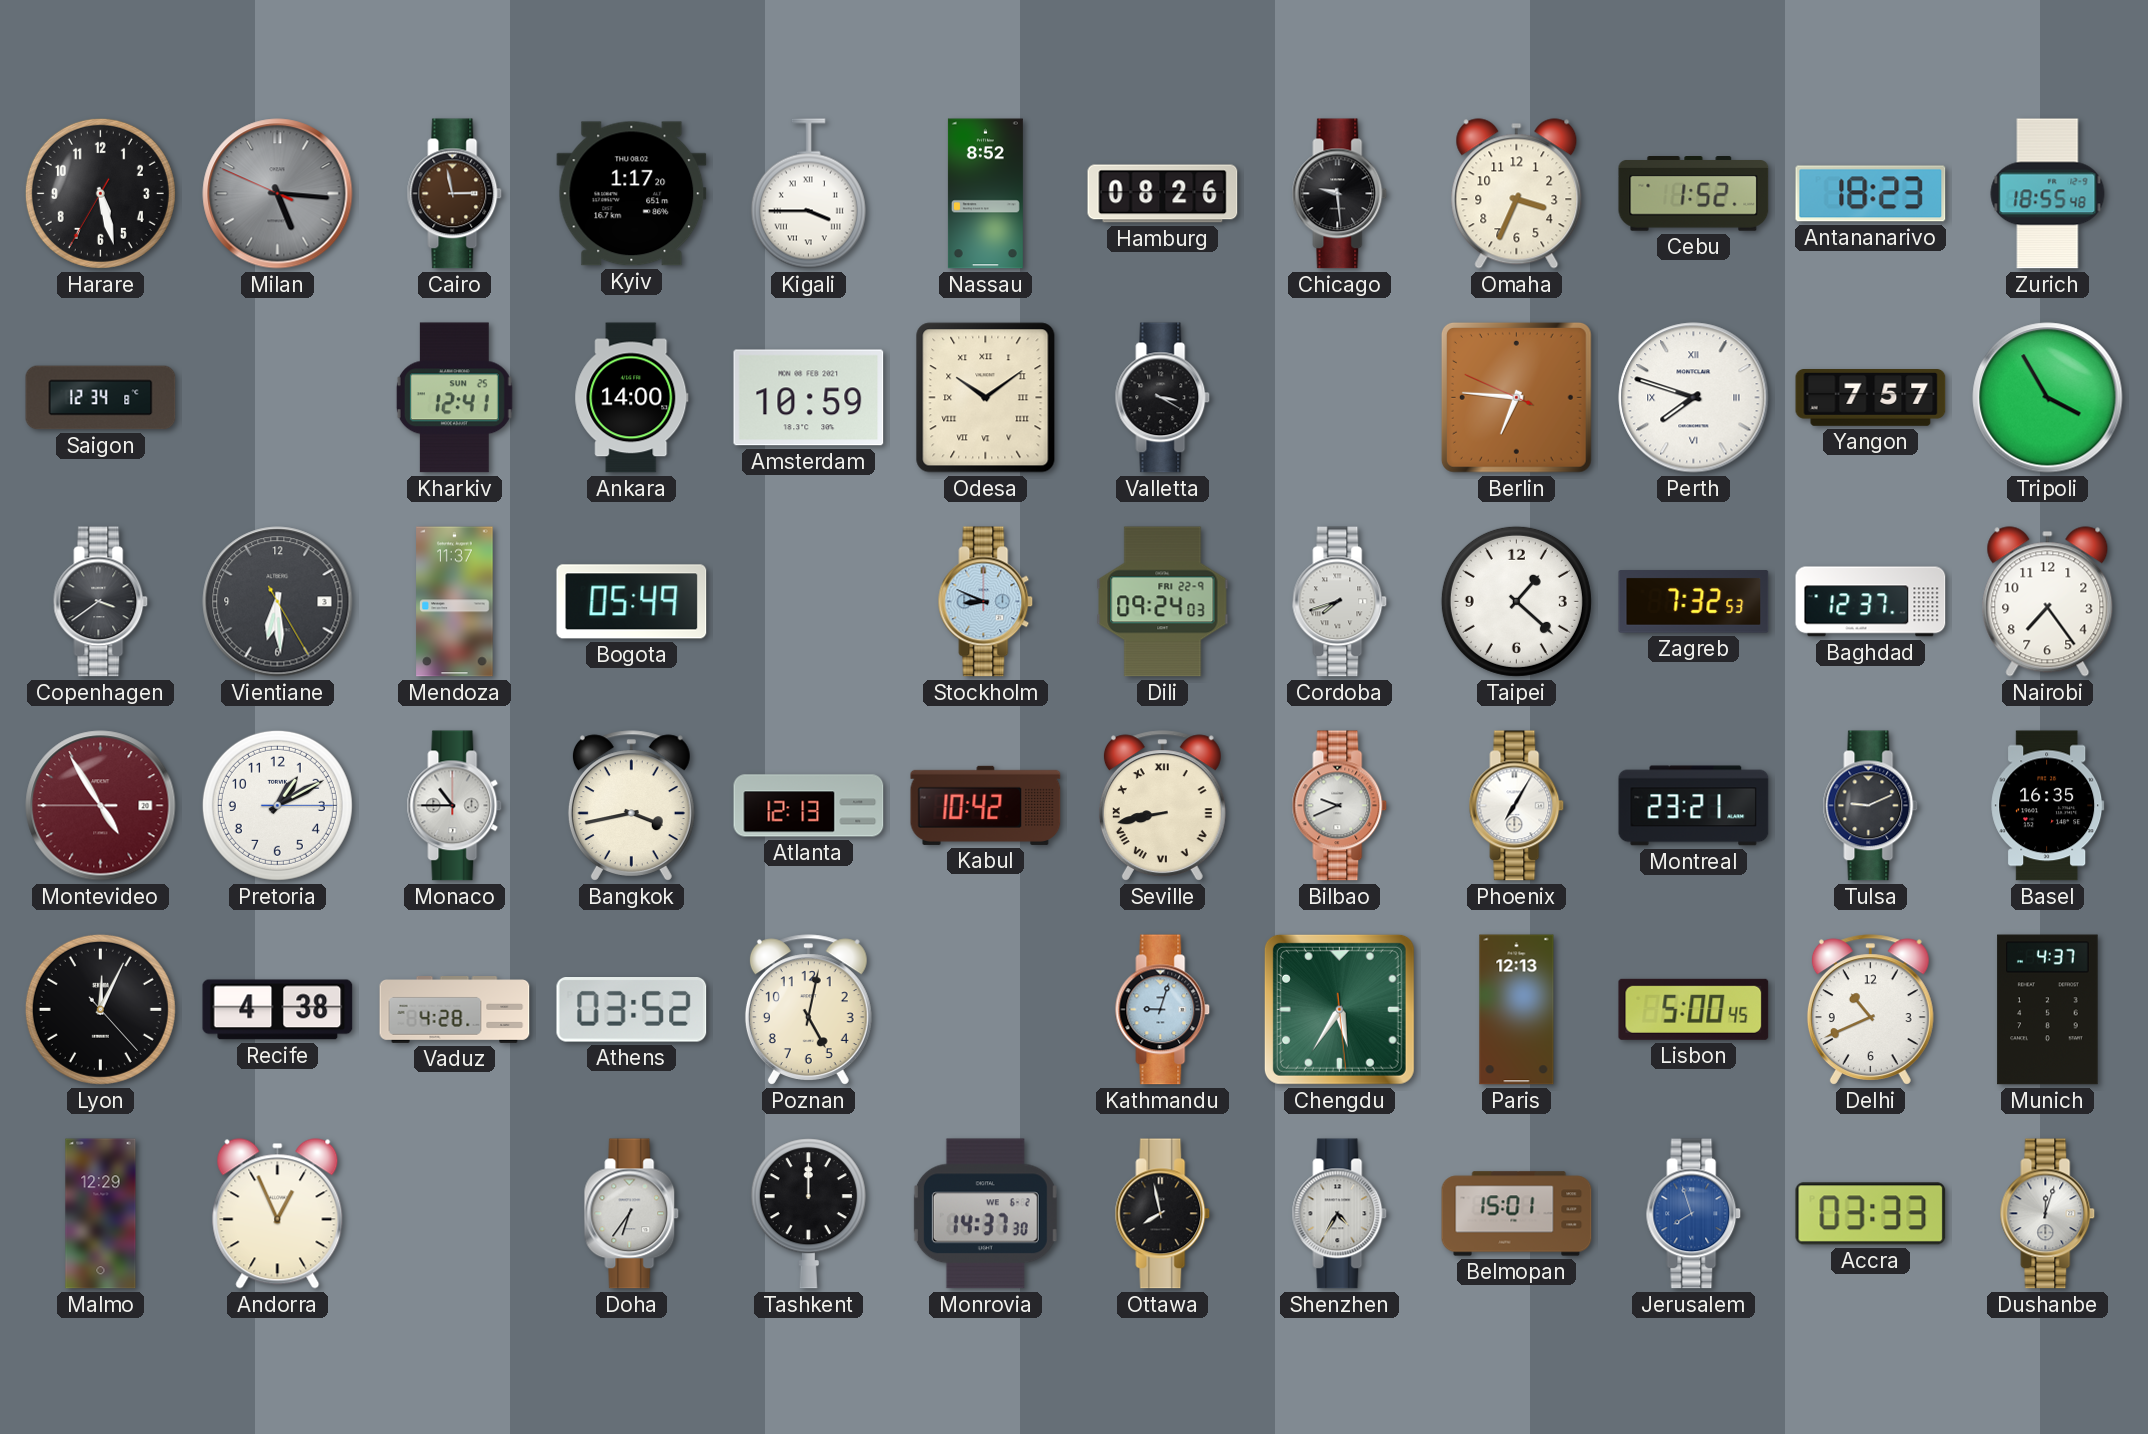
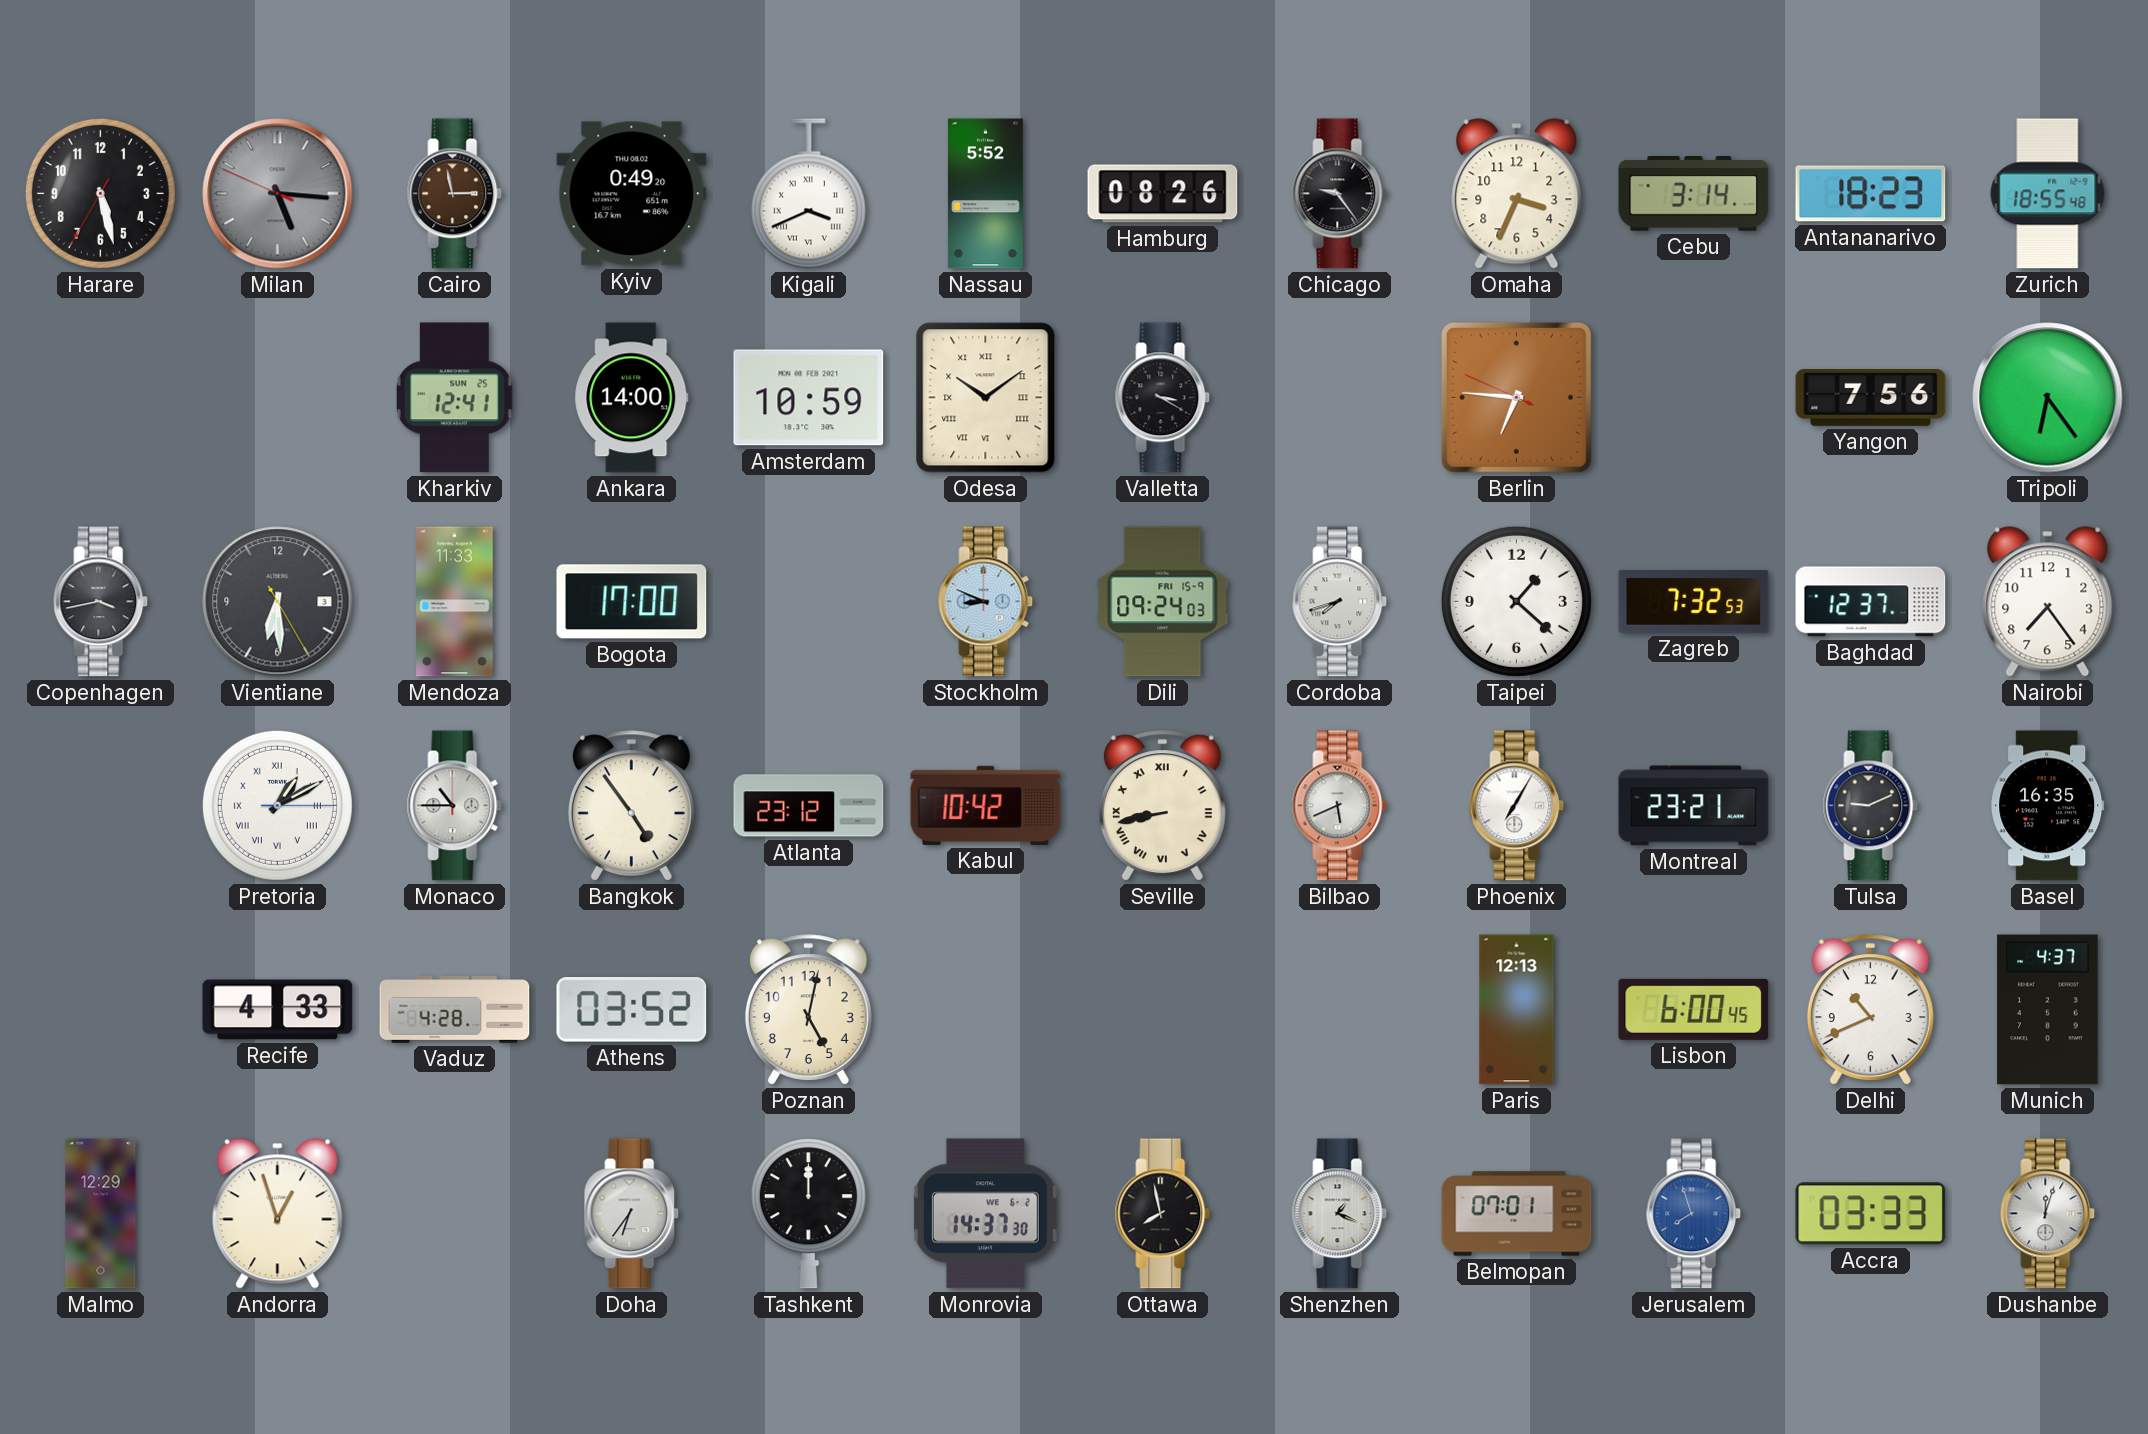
Kyiv: 1:17 -> 0:49
Kigali: 3:45 -> 3:41
Nassau: 8:52 -> 5:52
Chicago: 9:29 -> 9:24
Cebu: 1:52 -> 3:14
Saigon: 12:34 -> none
Perth: 7:48 -> none
Yangon: 7:57 -> 7:56
Tripoli: 3:55 -> 6:24
Copenhagen: 3:39 -> 3:43
Mendoza: 11:37 -> 11:33
Bogota: 05:49 -> 17:00
Dili date: FRI 22-9 -> FRI 15-9
Montevideo: 4:54 -> none
Pretoria numerals: Arabic -> Roman
Bangkok: 3:43 -> 4:54
Atlanta: 12:13 -> 23:12
Bilbao: 9:41 -> 5:41
Lyon: 12:04 -> none
Recife: 4:38 -> 4:33
Kathmandu: 9:03 -> none
Chengdu: 5:35 -> none
Lisbon: 5:00 -> 6:00
Andorra: 12:56 -> 12:57
Shenzhen: 4:35 -> 1:19
Belmopan: 15:01 -> 07:01
